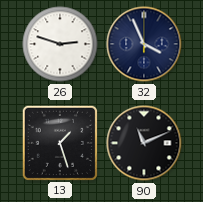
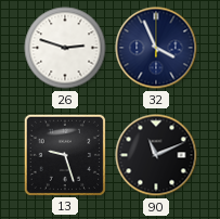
13: 1:27 -> 9:27
